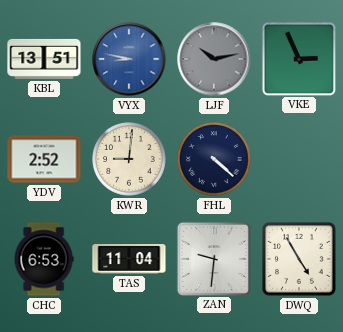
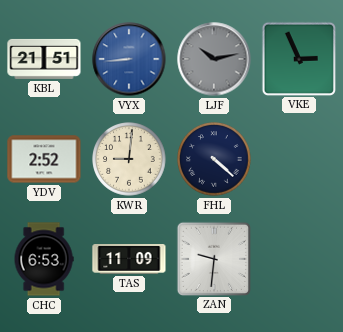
KBL: 13:51 -> 21:51
VYX: 8:47 -> 8:44
TAS: 11:04 -> 11:09
DWQ: 4:55 -> none
